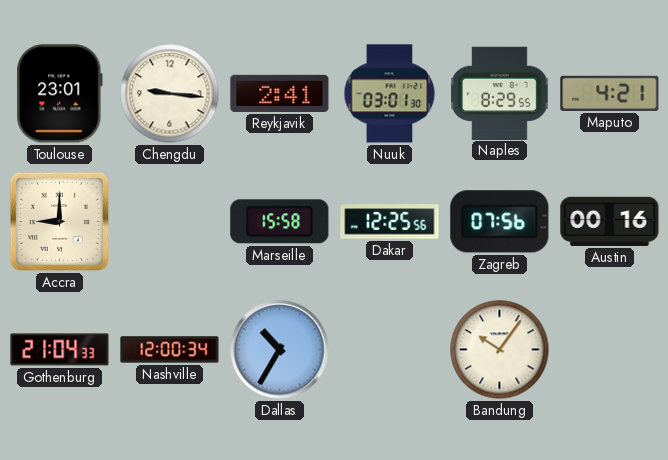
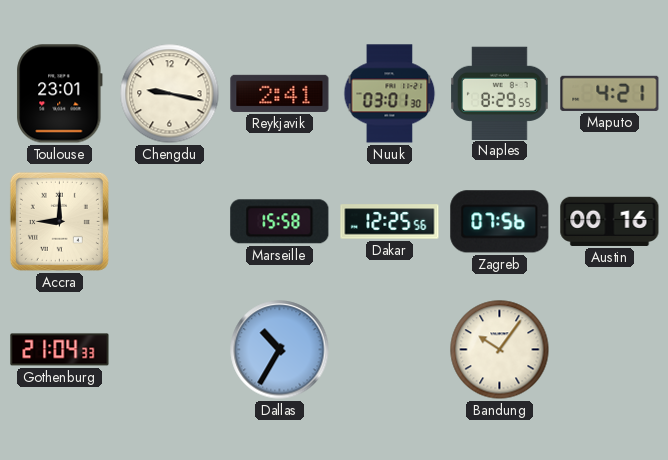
Chengdu: 9:16 -> 9:17
Nashville: 12:00 -> none
